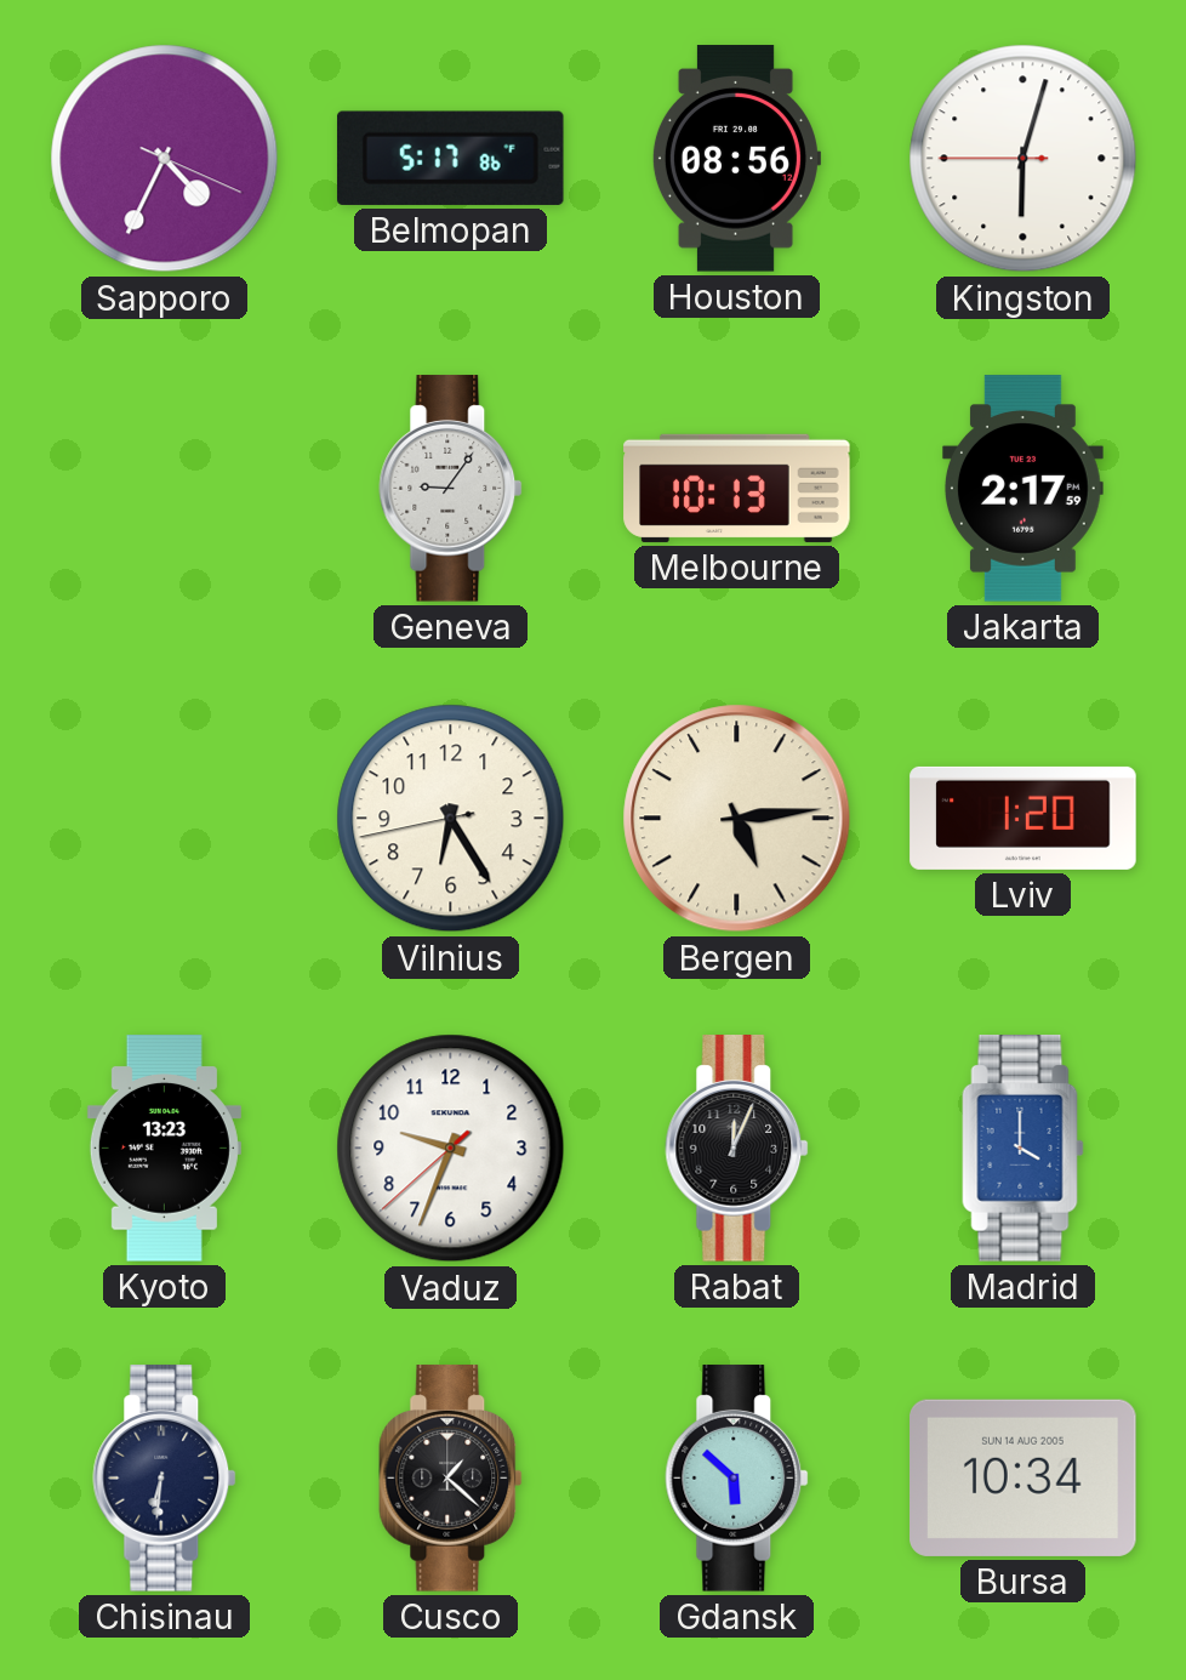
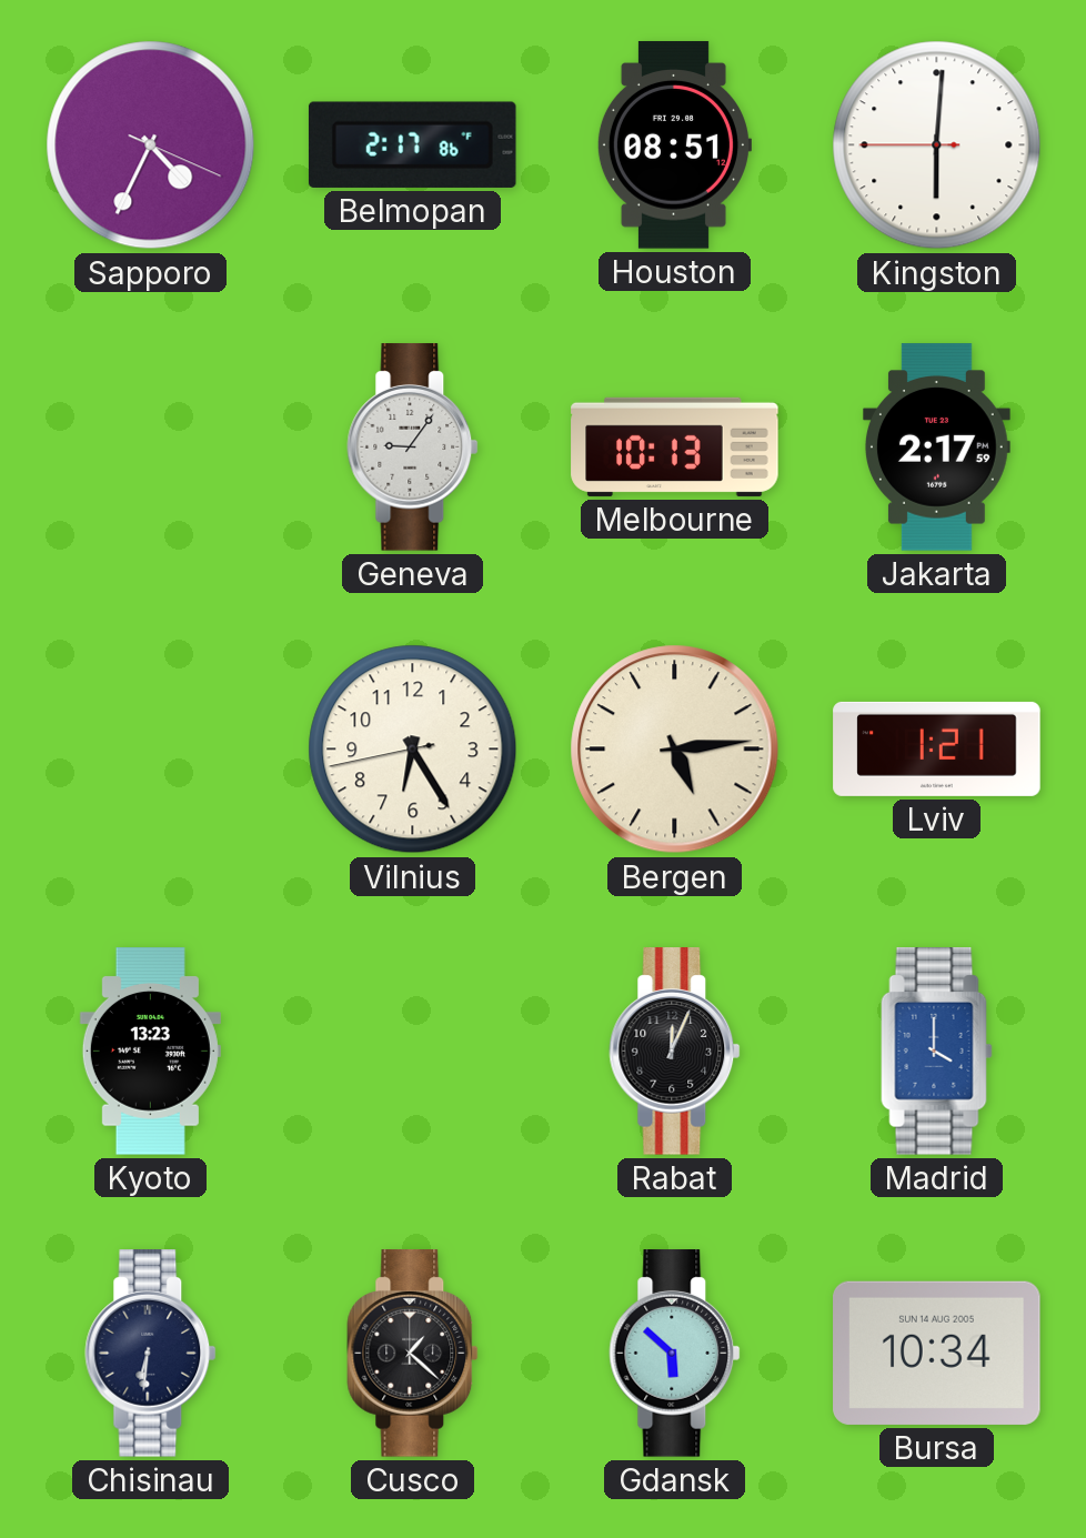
Belmopan: 5:17 -> 2:17
Houston: 08:56 -> 08:51
Kingston: 6:02 -> 6:00
Lviv: 1:20 -> 1:21
Vaduz: 9:33 -> none
